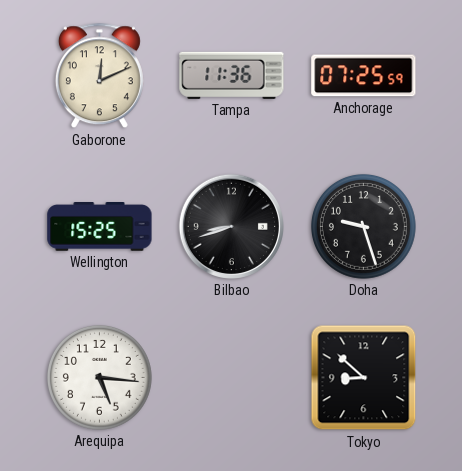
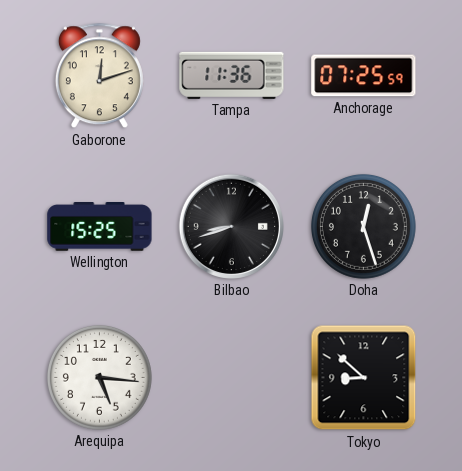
Gaborone: 12:11 -> 12:12
Doha: 9:27 -> 12:27
